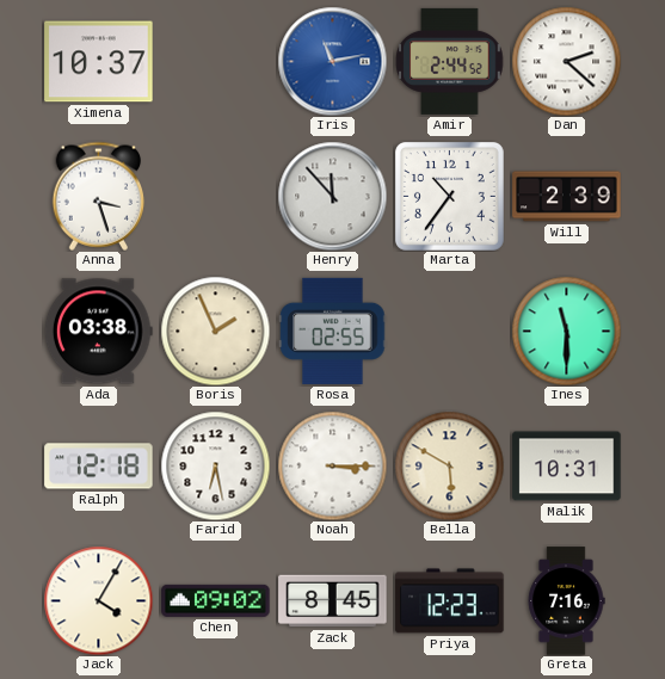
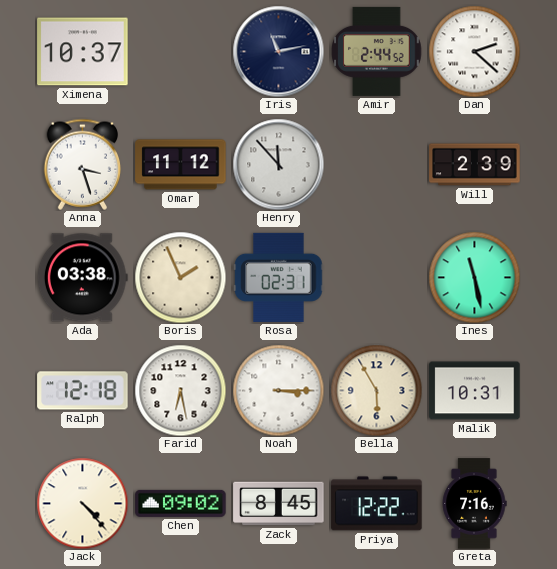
Iris dial: blue -> navy
Omar: none -> 11:12
Marta: 10:36 -> none
Rosa: 02:55 -> 02:31
Ines: 11:30 -> 11:28
Bella: 5:50 -> 5:55
Jack: 4:05 -> 4:23
Priya: 12:23 -> 12:22
